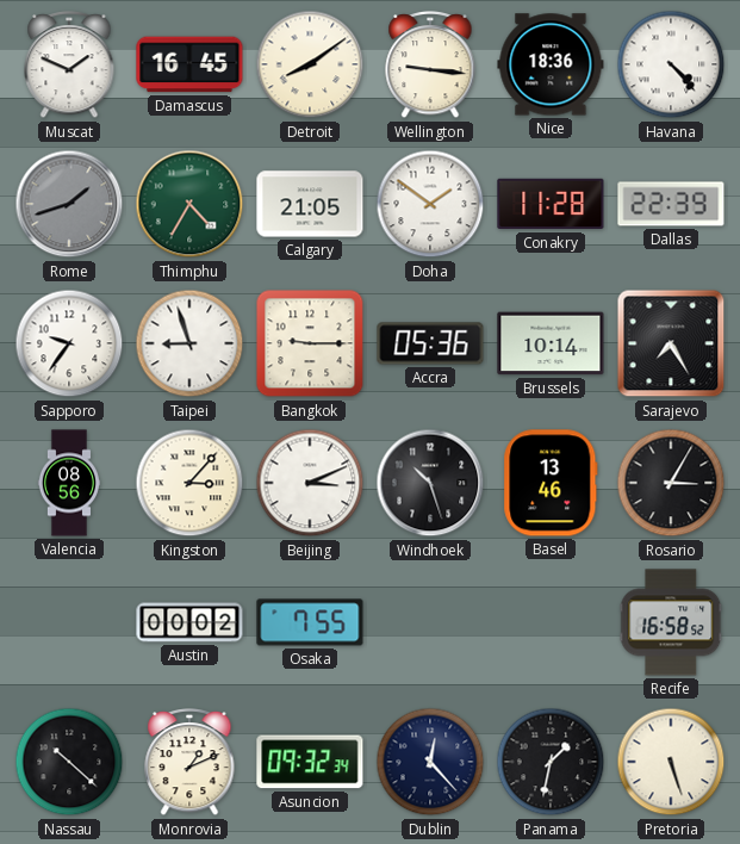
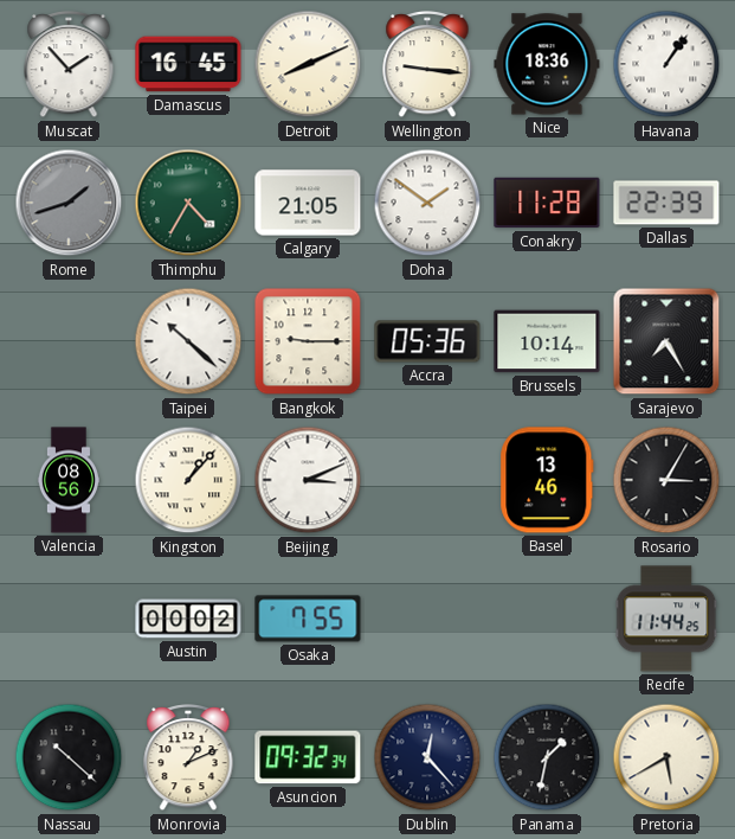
Muscat: 1:49 -> 1:53
Detroit: 8:09 -> 8:11
Havana: 4:23 -> 1:06
Sapporo: 9:36 -> none
Taipei: 8:57 -> 10:22
Kingston: 3:07 -> 1:07
Windhoek: 10:27 -> none
Recife: 16:58 -> 11:44
Pretoria: 5:27 -> 5:40
